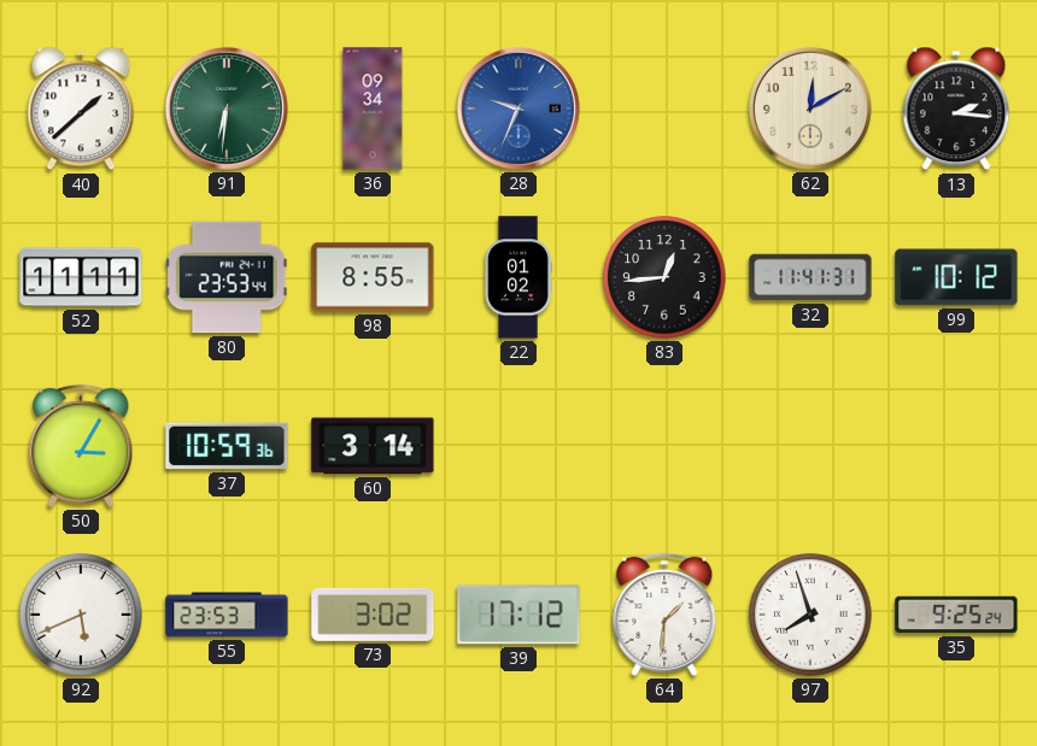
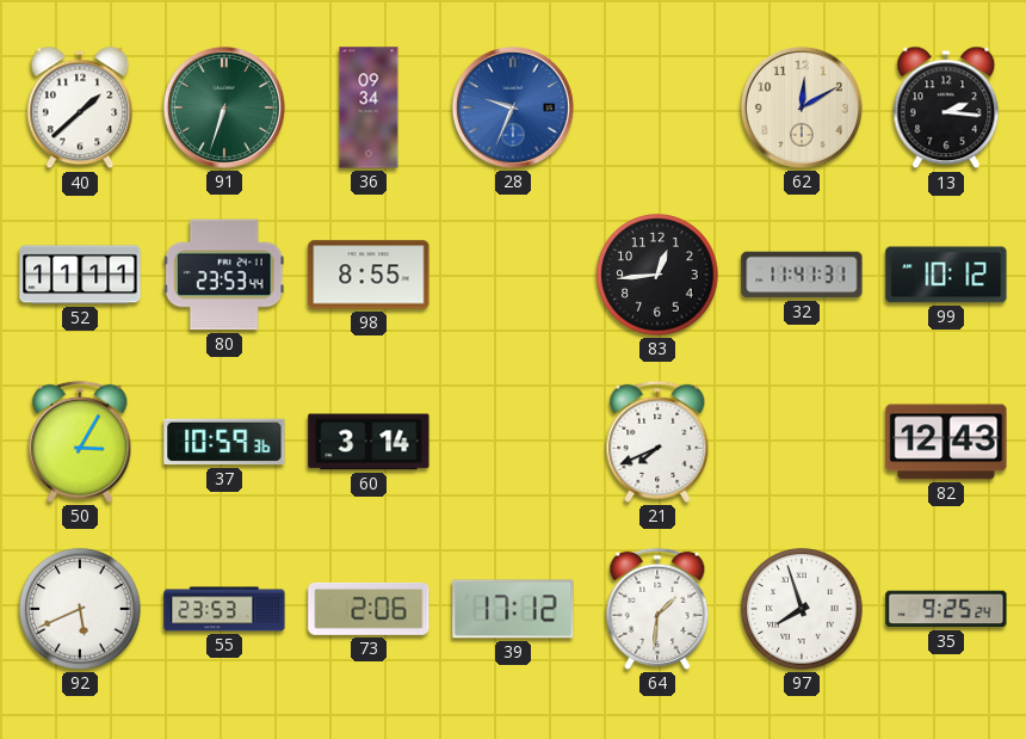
91: 6:31 -> 6:33
22: 01:02 -> none
21: none -> 7:41
82: none -> 12:43
73: 3:02 -> 2:06
